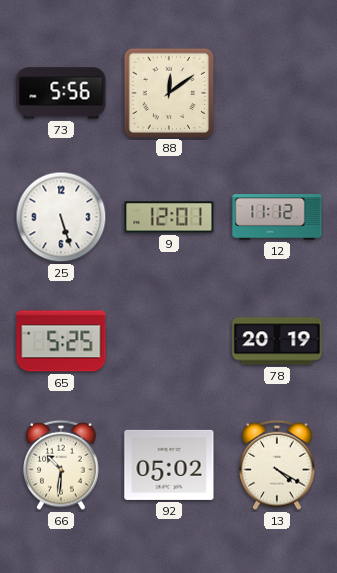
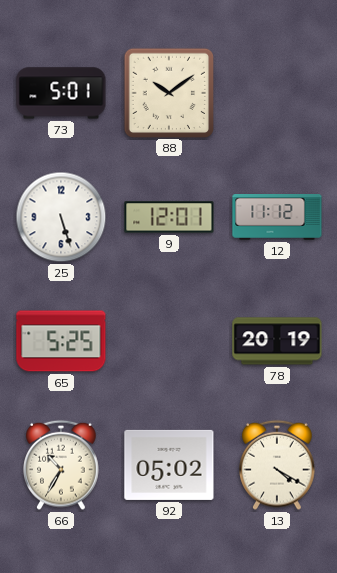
73: 5:56 -> 5:01
88: 12:09 -> 10:09
66: 10:31 -> 10:35
